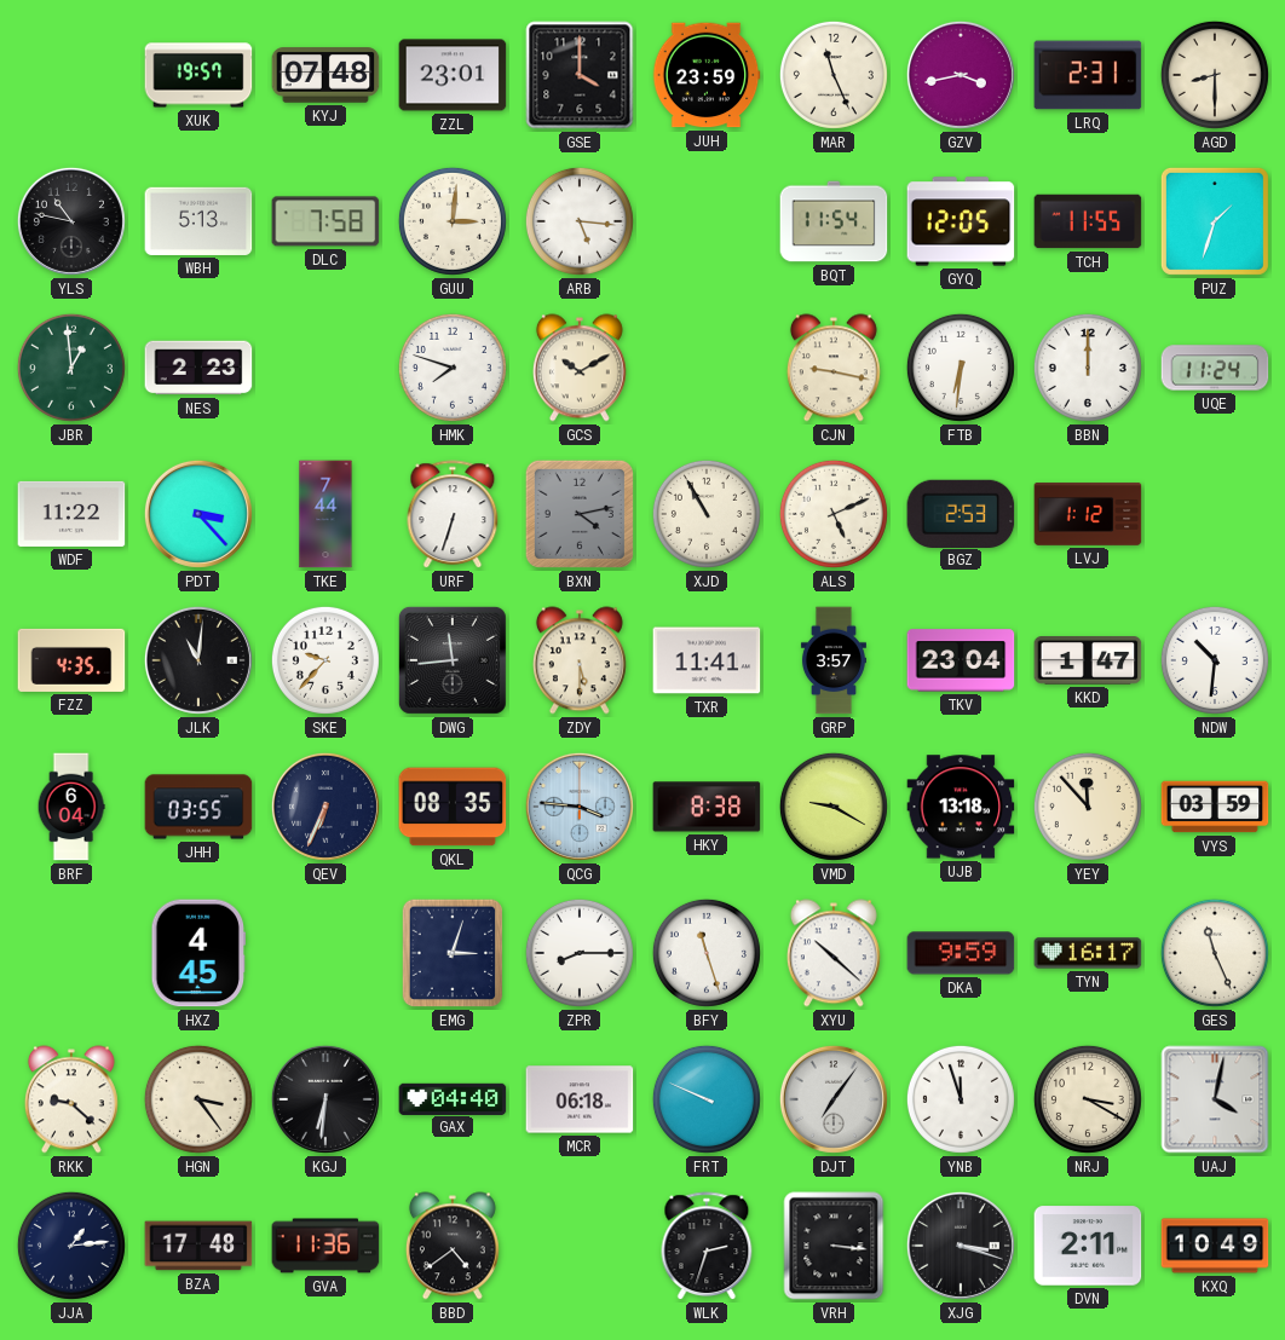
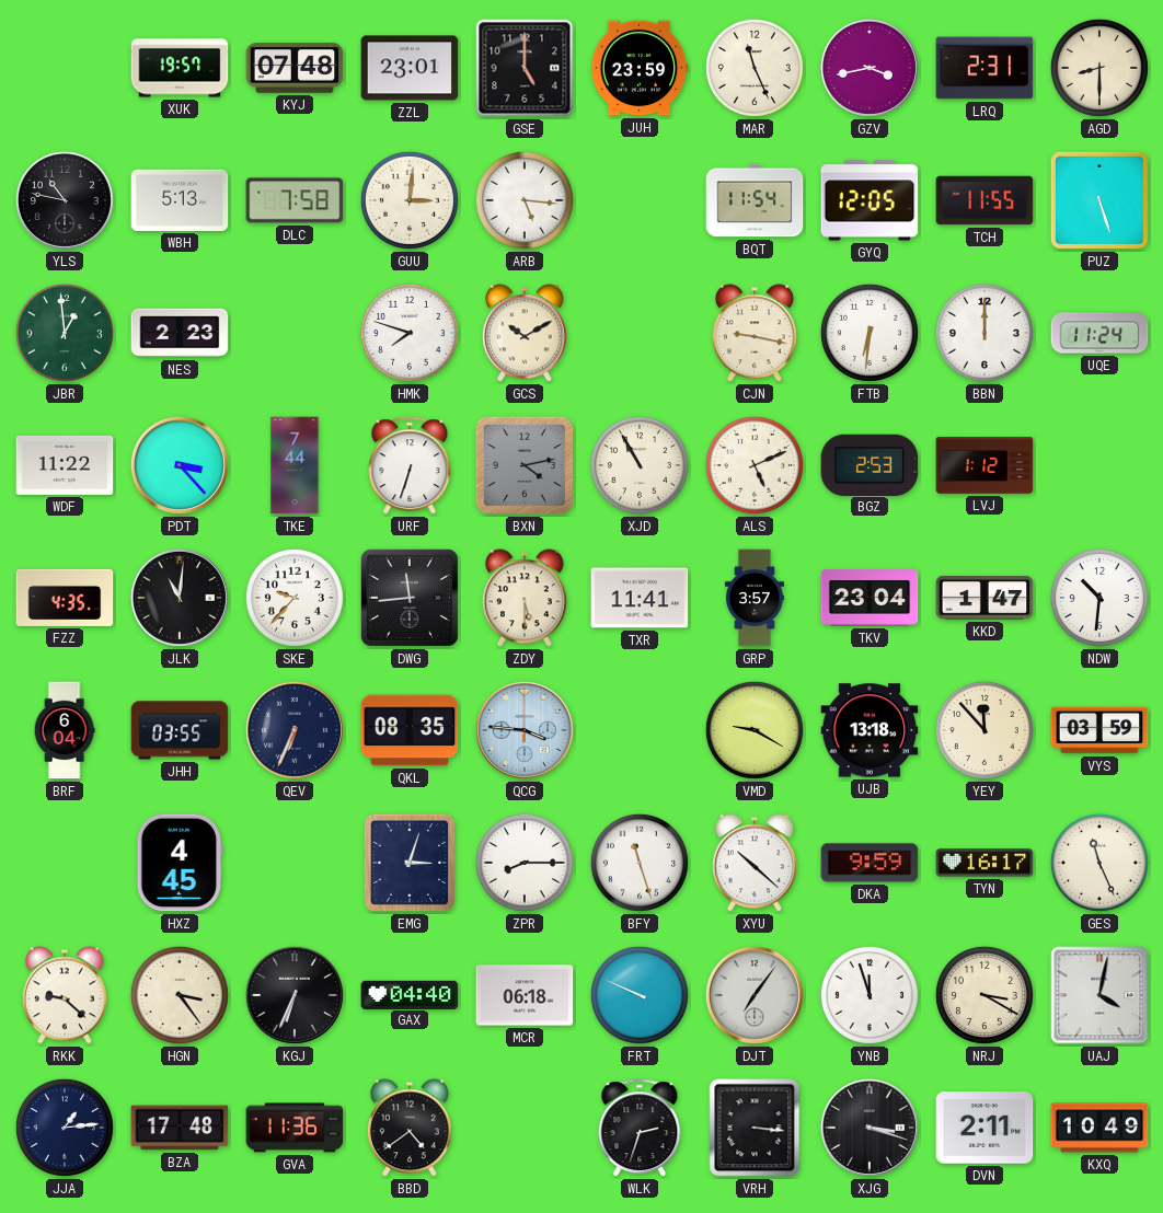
GSE: 4:00 -> 5:00
PUZ: 1:33 -> 5:27
HKY: 8:38 -> none
KGJ: 6:31 -> 6:34
